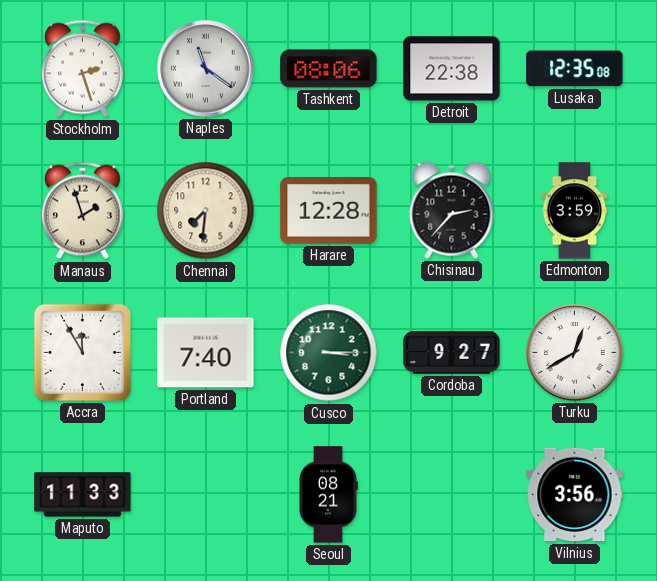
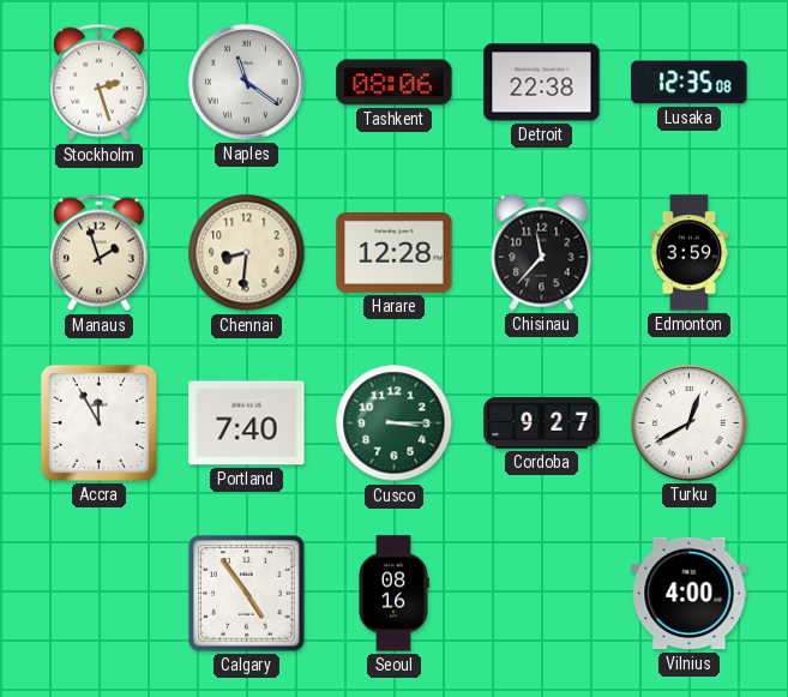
Chennai: 7:31 -> 8:31
Chisinau: 2:37 -> 11:37
Maputo: 11:33 -> none
Calgary: none -> 4:54
Seoul: 08:21 -> 08:16
Vilnius: 3:56 -> 4:00
